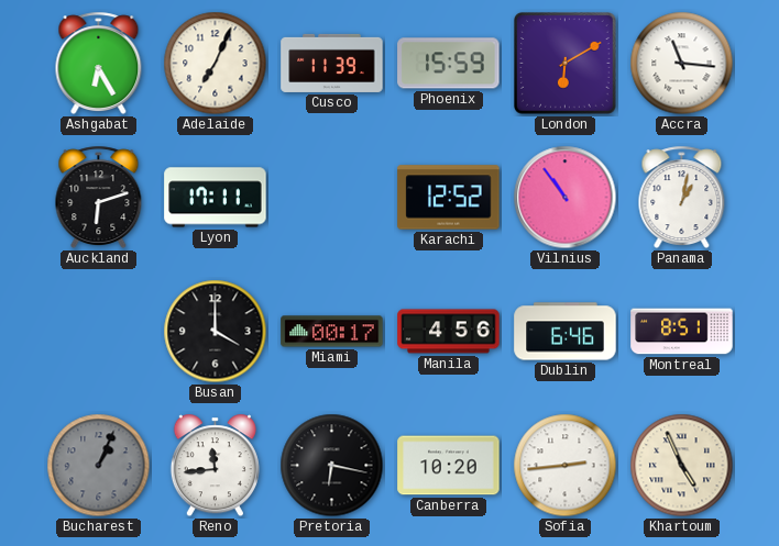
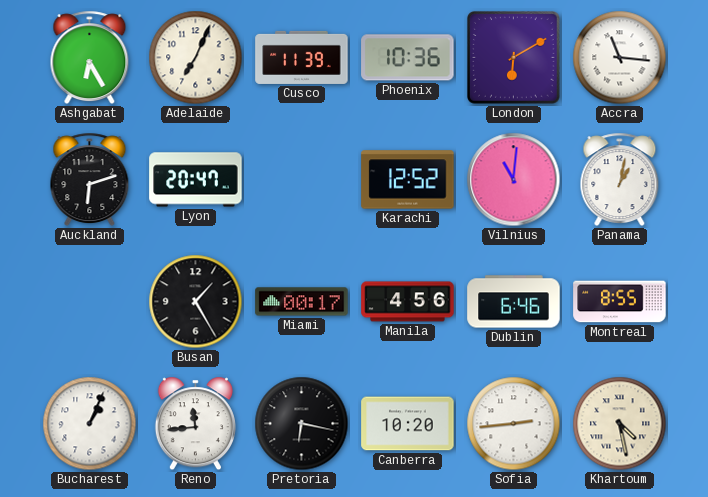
Phoenix: 15:59 -> 10:36
Lyon: 17:11 -> 20:47
Vilnius: 10:54 -> 11:01
Busan: 4:00 -> 1:25
Montreal: 8:51 -> 8:55
Bucharest dial: grey -> white
Khartoum: 4:56 -> 4:28
